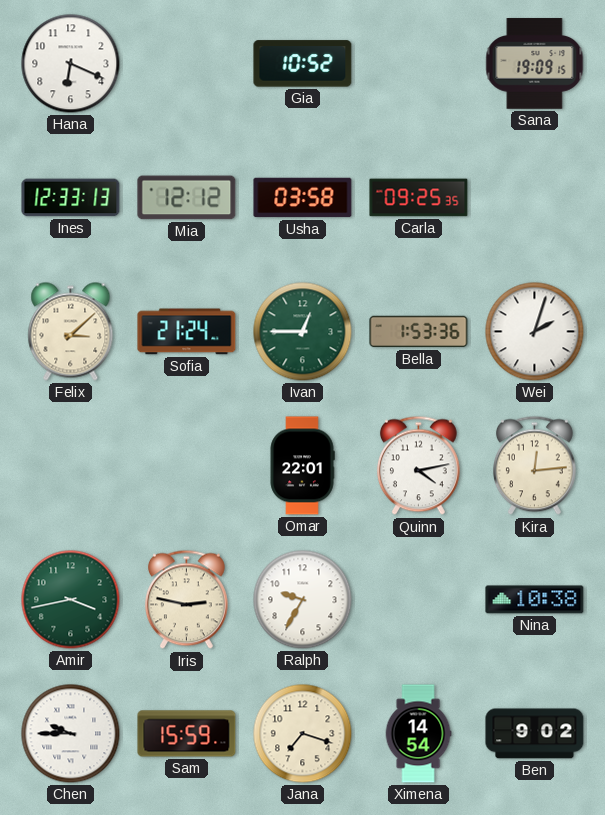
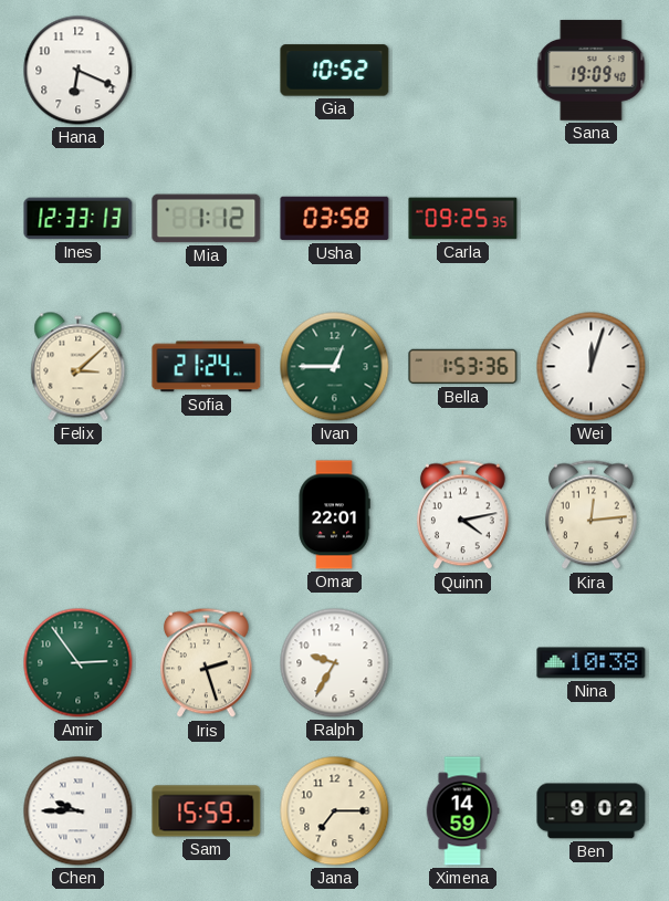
Sana: 19:09:15 -> 19:09:40
Mia: 12:12 -> 1:12
Wei: 2:03 -> 12:03
Amir: 3:43 -> 2:54
Iris: 2:47 -> 2:27
Jana: 7:18 -> 7:15
Ximena: 14:54 -> 14:59
